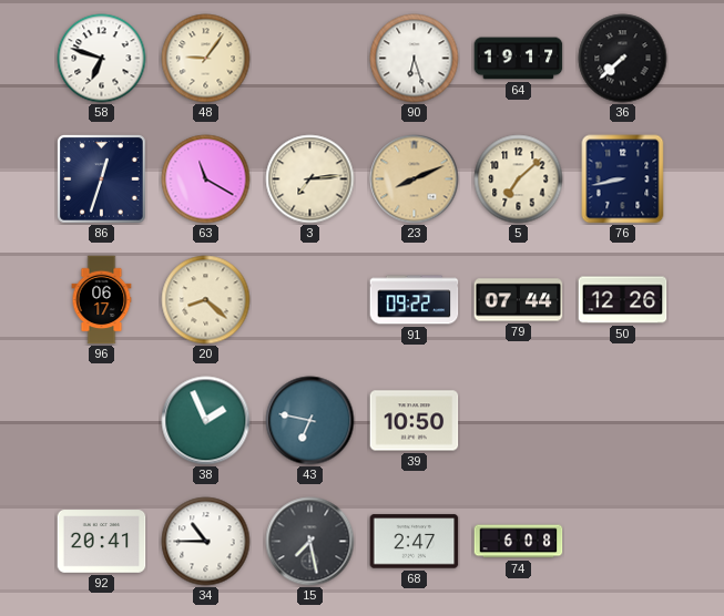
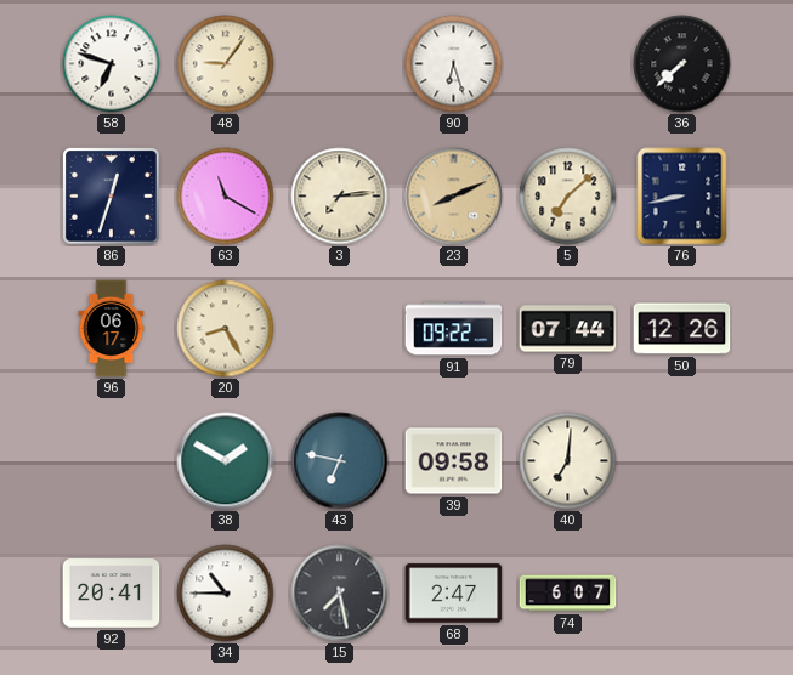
64: 19:17 -> none
20: 8:22 -> 8:25
38: 1:56 -> 1:50
39: 10:50 -> 09:58
40: none -> 7:01
74: 6:08 -> 6:07
